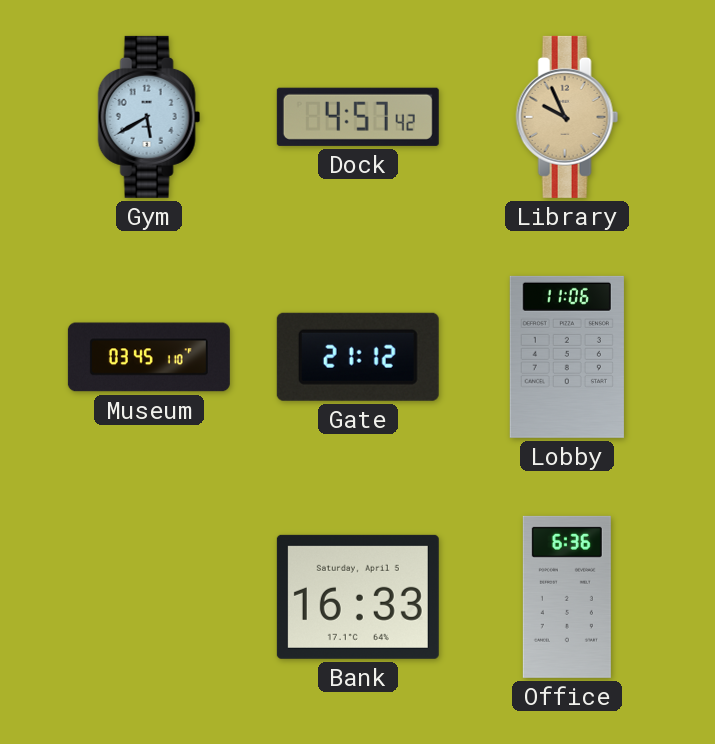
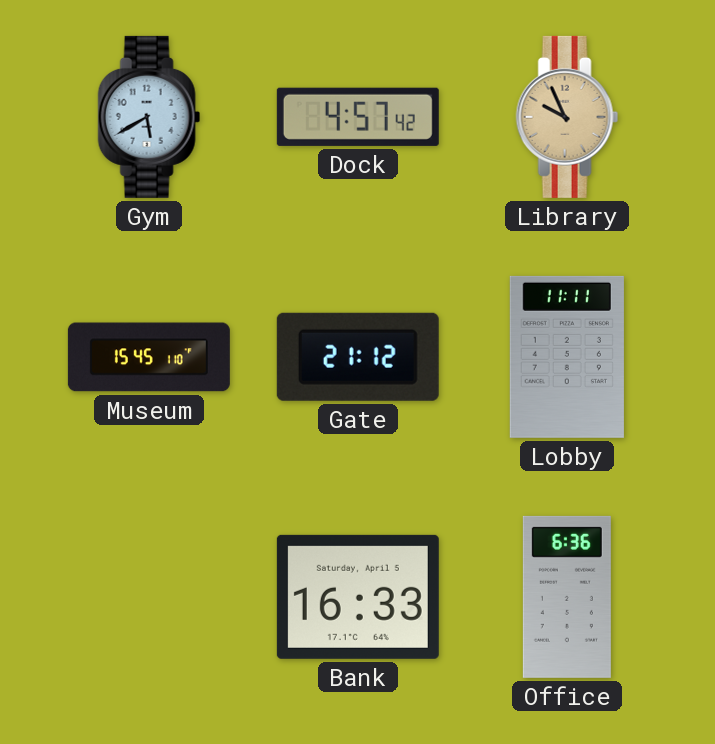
Museum: 03:45 -> 15:45
Lobby: 11:06 -> 11:11
